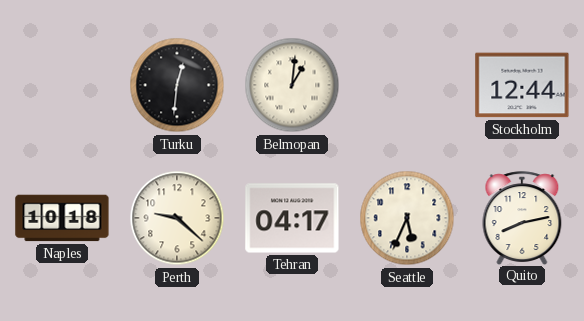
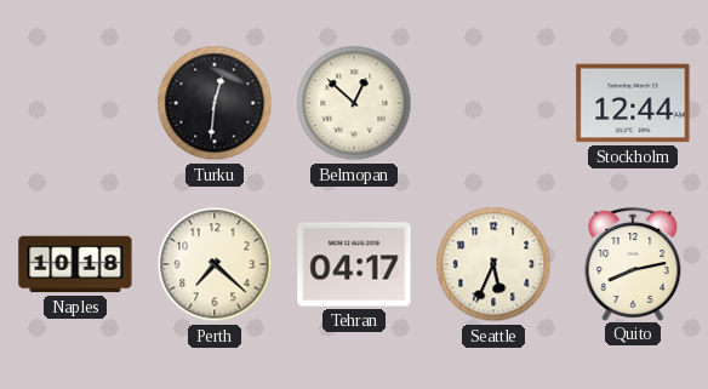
Belmopan: 1:01 -> 12:52
Perth: 9:22 -> 7:22
